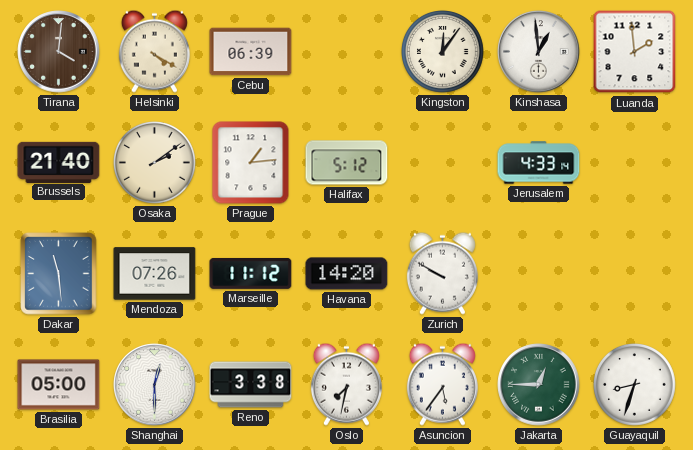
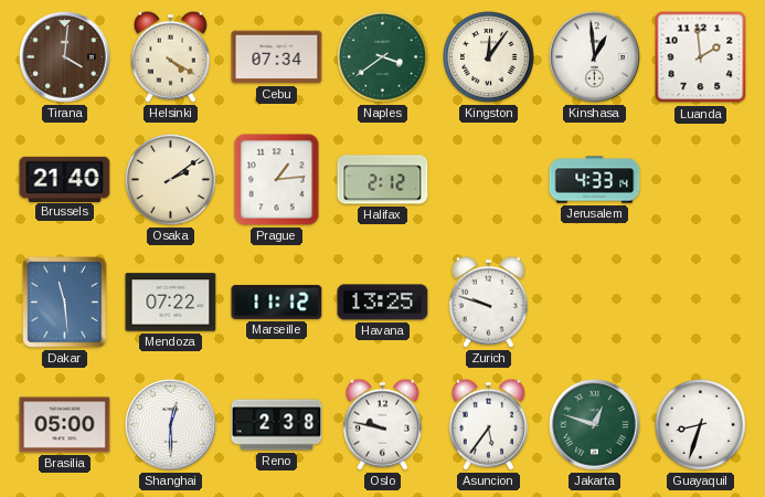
Cebu: 06:39 -> 07:34
Naples: none -> 3:39
Halifax: 5:12 -> 2:12
Mendoza: 07:26 -> 07:22
Havana: 14:20 -> 13:25
Zurich: 9:50 -> 9:48
Reno: 3:38 -> 2:38
Oslo: 7:32 -> 9:47
Jakarta: 12:45 -> 12:48
